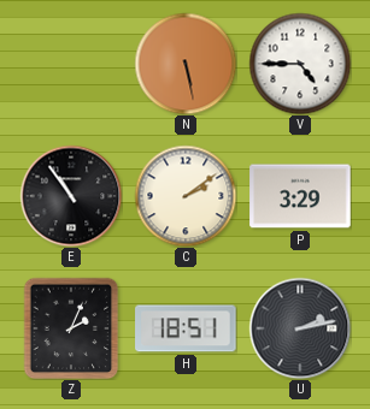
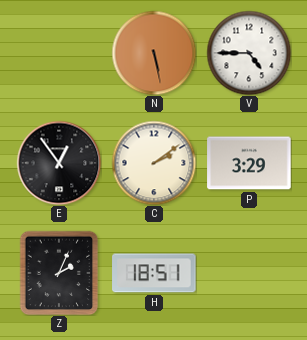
E: 10:54 -> 12:54
U: 2:13 -> none
